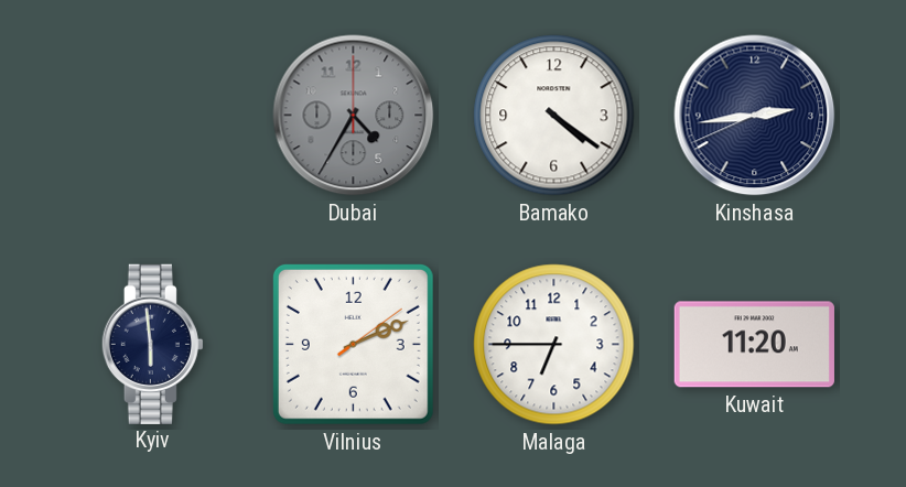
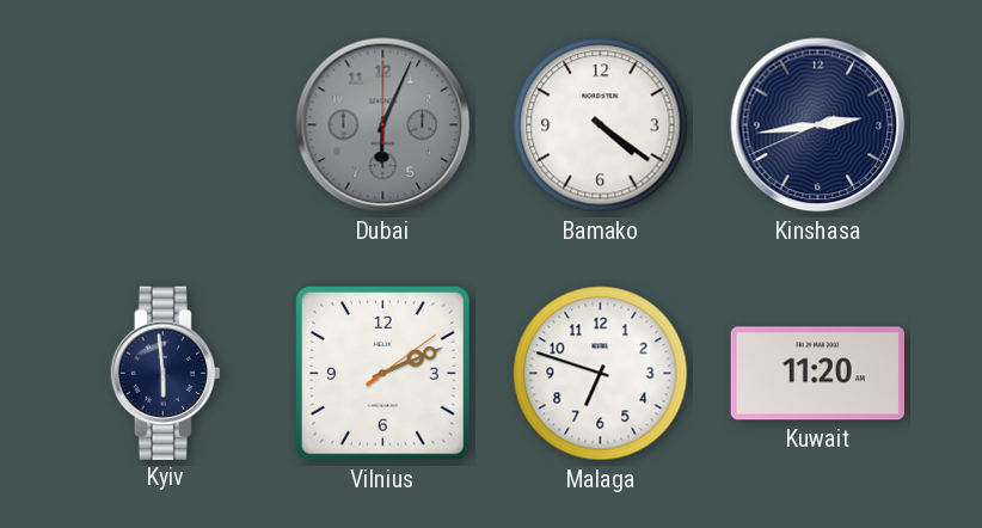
Dubai: 4:35 -> 6:04
Malaga: 6:45 -> 6:48
